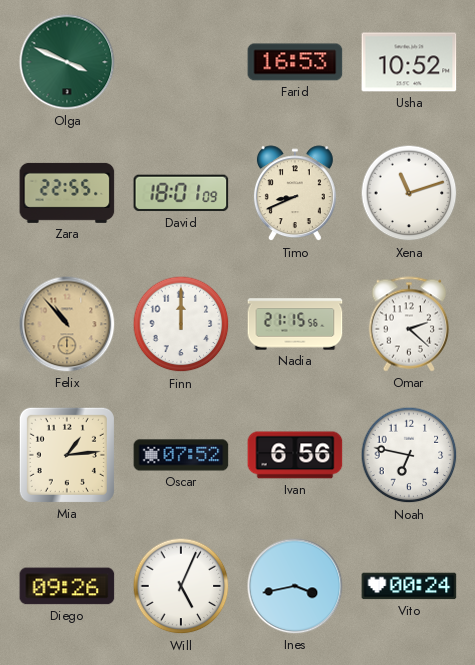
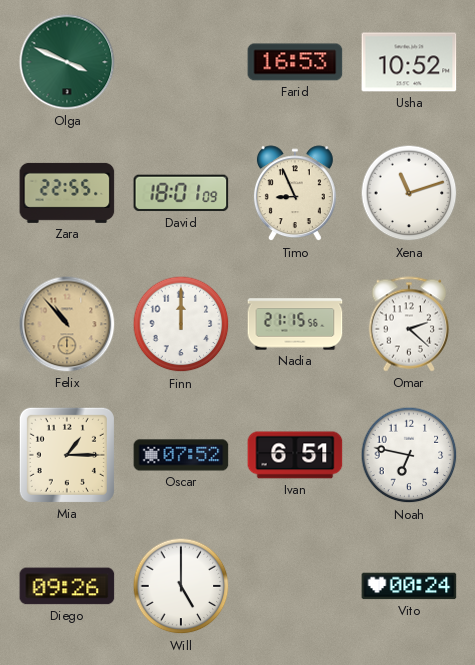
Timo: 8:41 -> 8:56
Mia: 1:14 -> 1:15
Ivan: 6:56 -> 6:51
Will: 5:04 -> 5:00
Ines: 3:43 -> none
